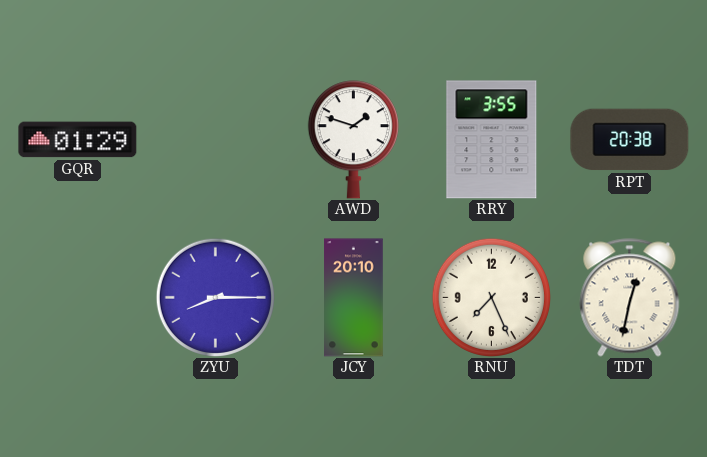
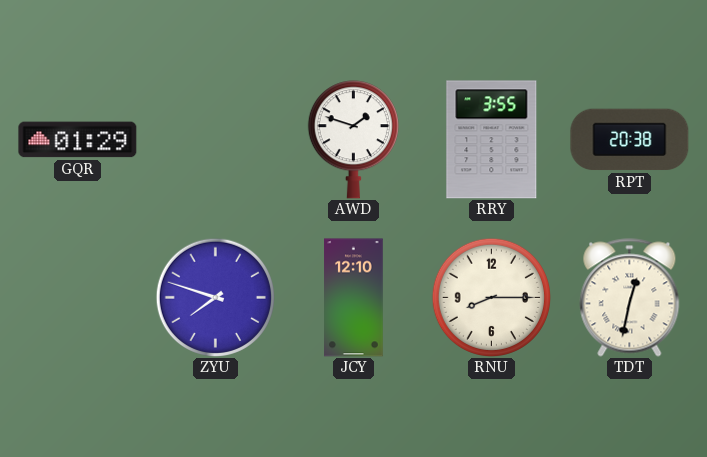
ZYU: 8:15 -> 7:48
JCY: 20:10 -> 12:10
RNU: 7:26 -> 8:15
